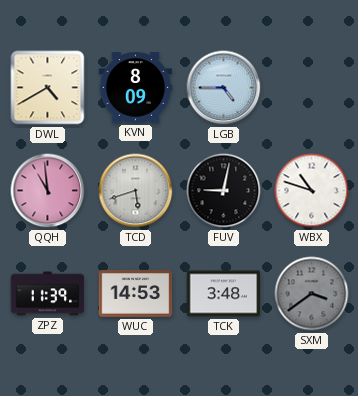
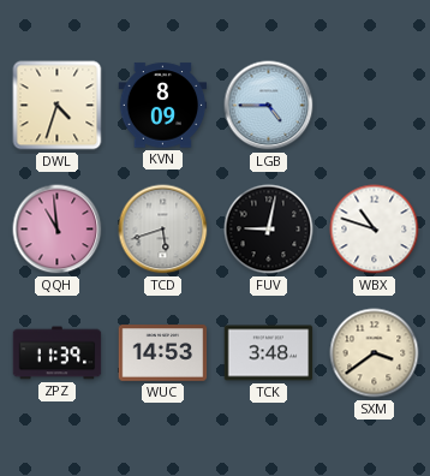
DWL: 4:40 -> 4:33
SXM dial: grey -> cream
